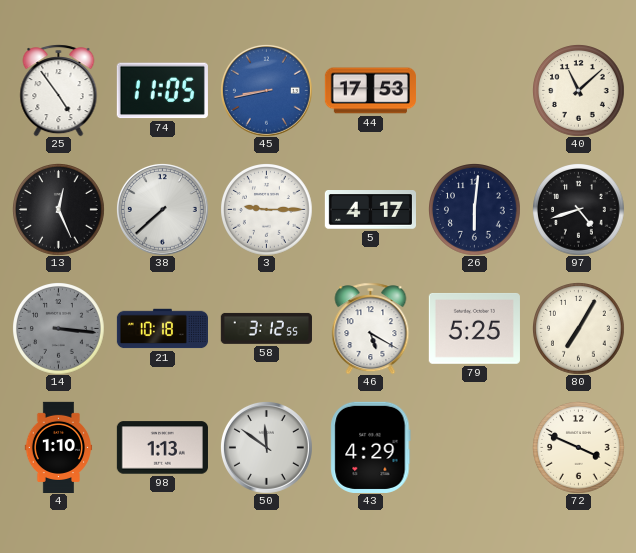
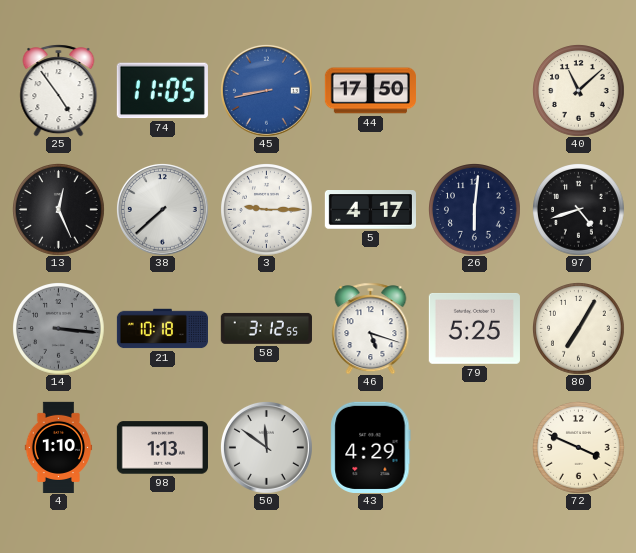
44: 17:53 -> 17:50
46: 5:20 -> 5:18
